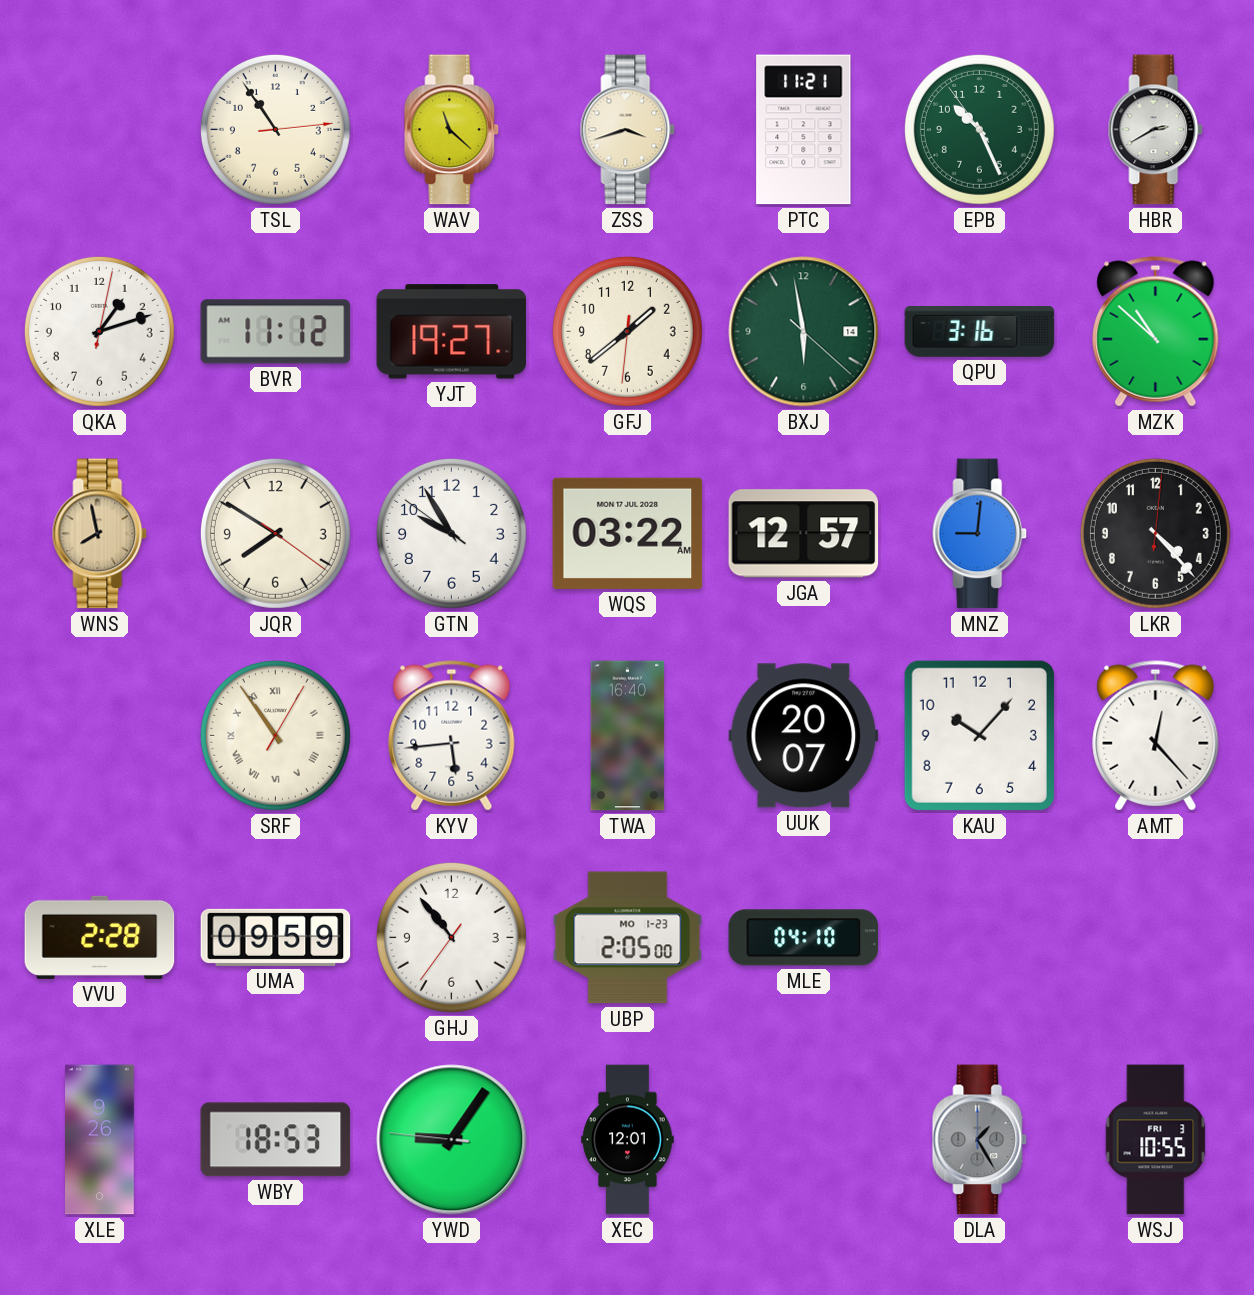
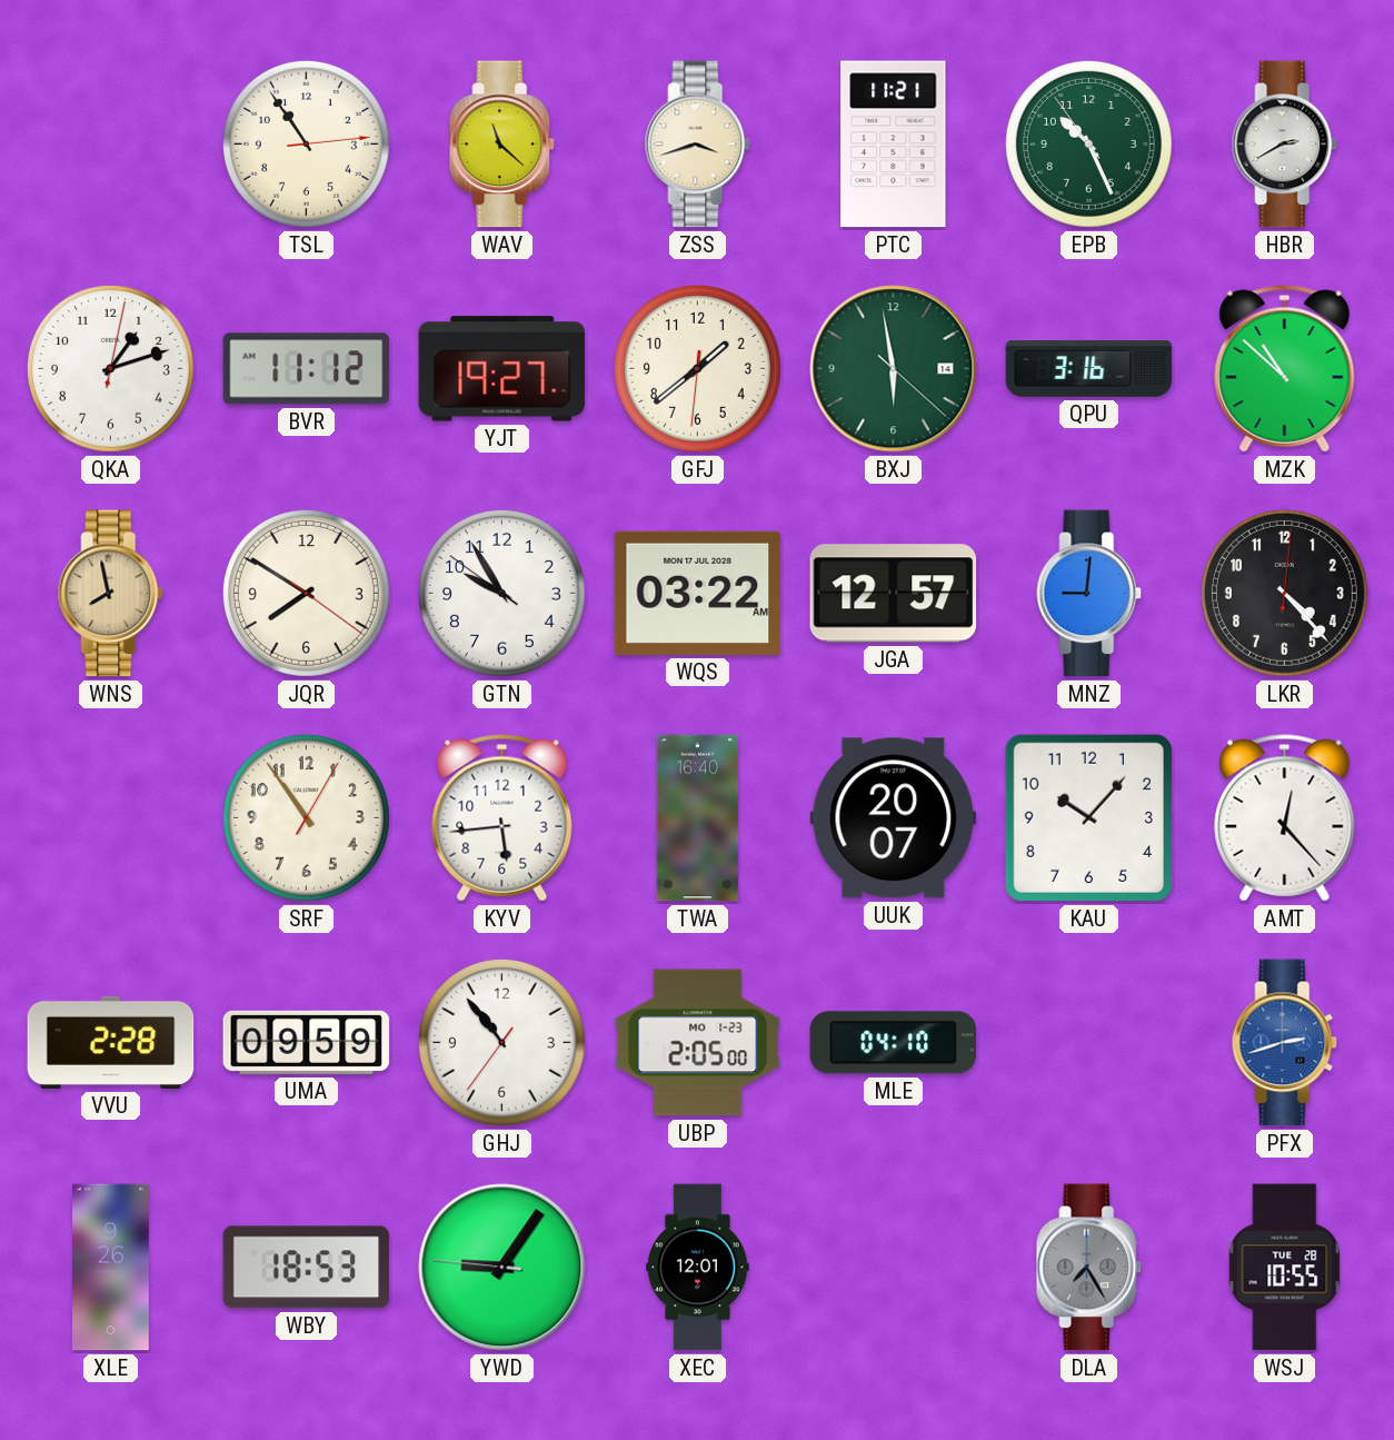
SRF numerals: Roman -> Arabic
PFX: none -> 2:42
DLA: 1:25 -> 7:25
WSJ date: FRI 3 -> TUE 28
